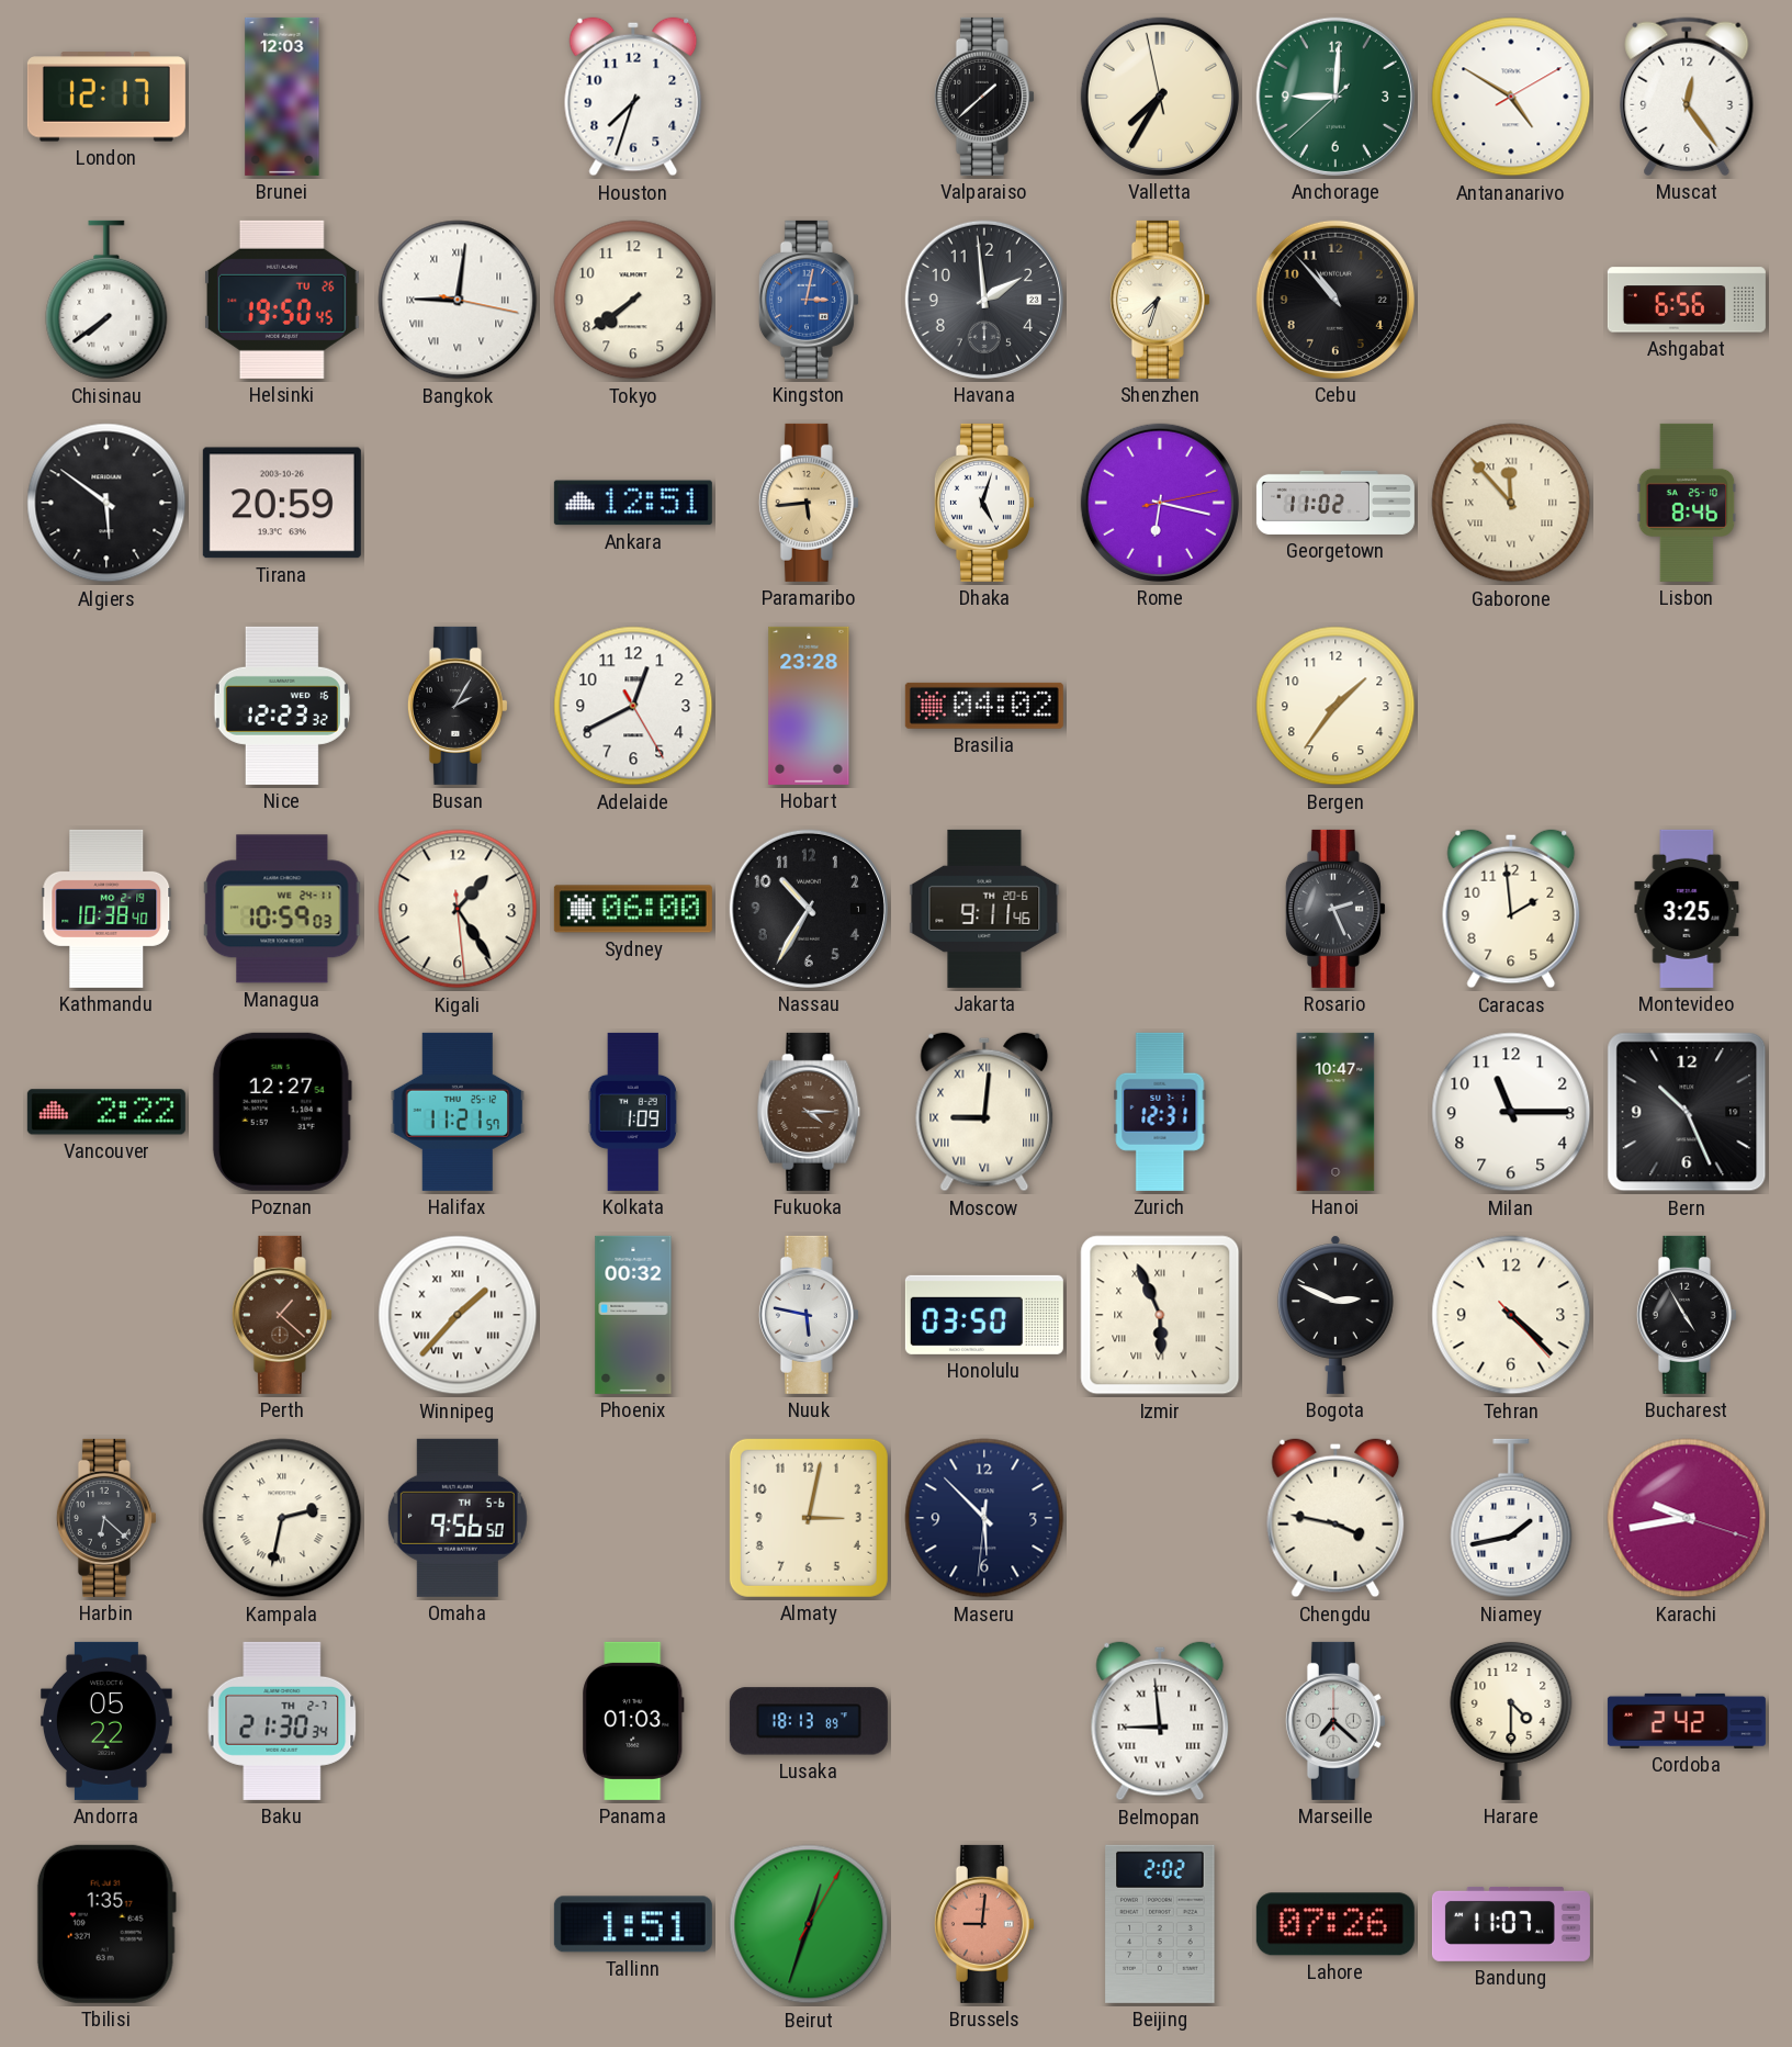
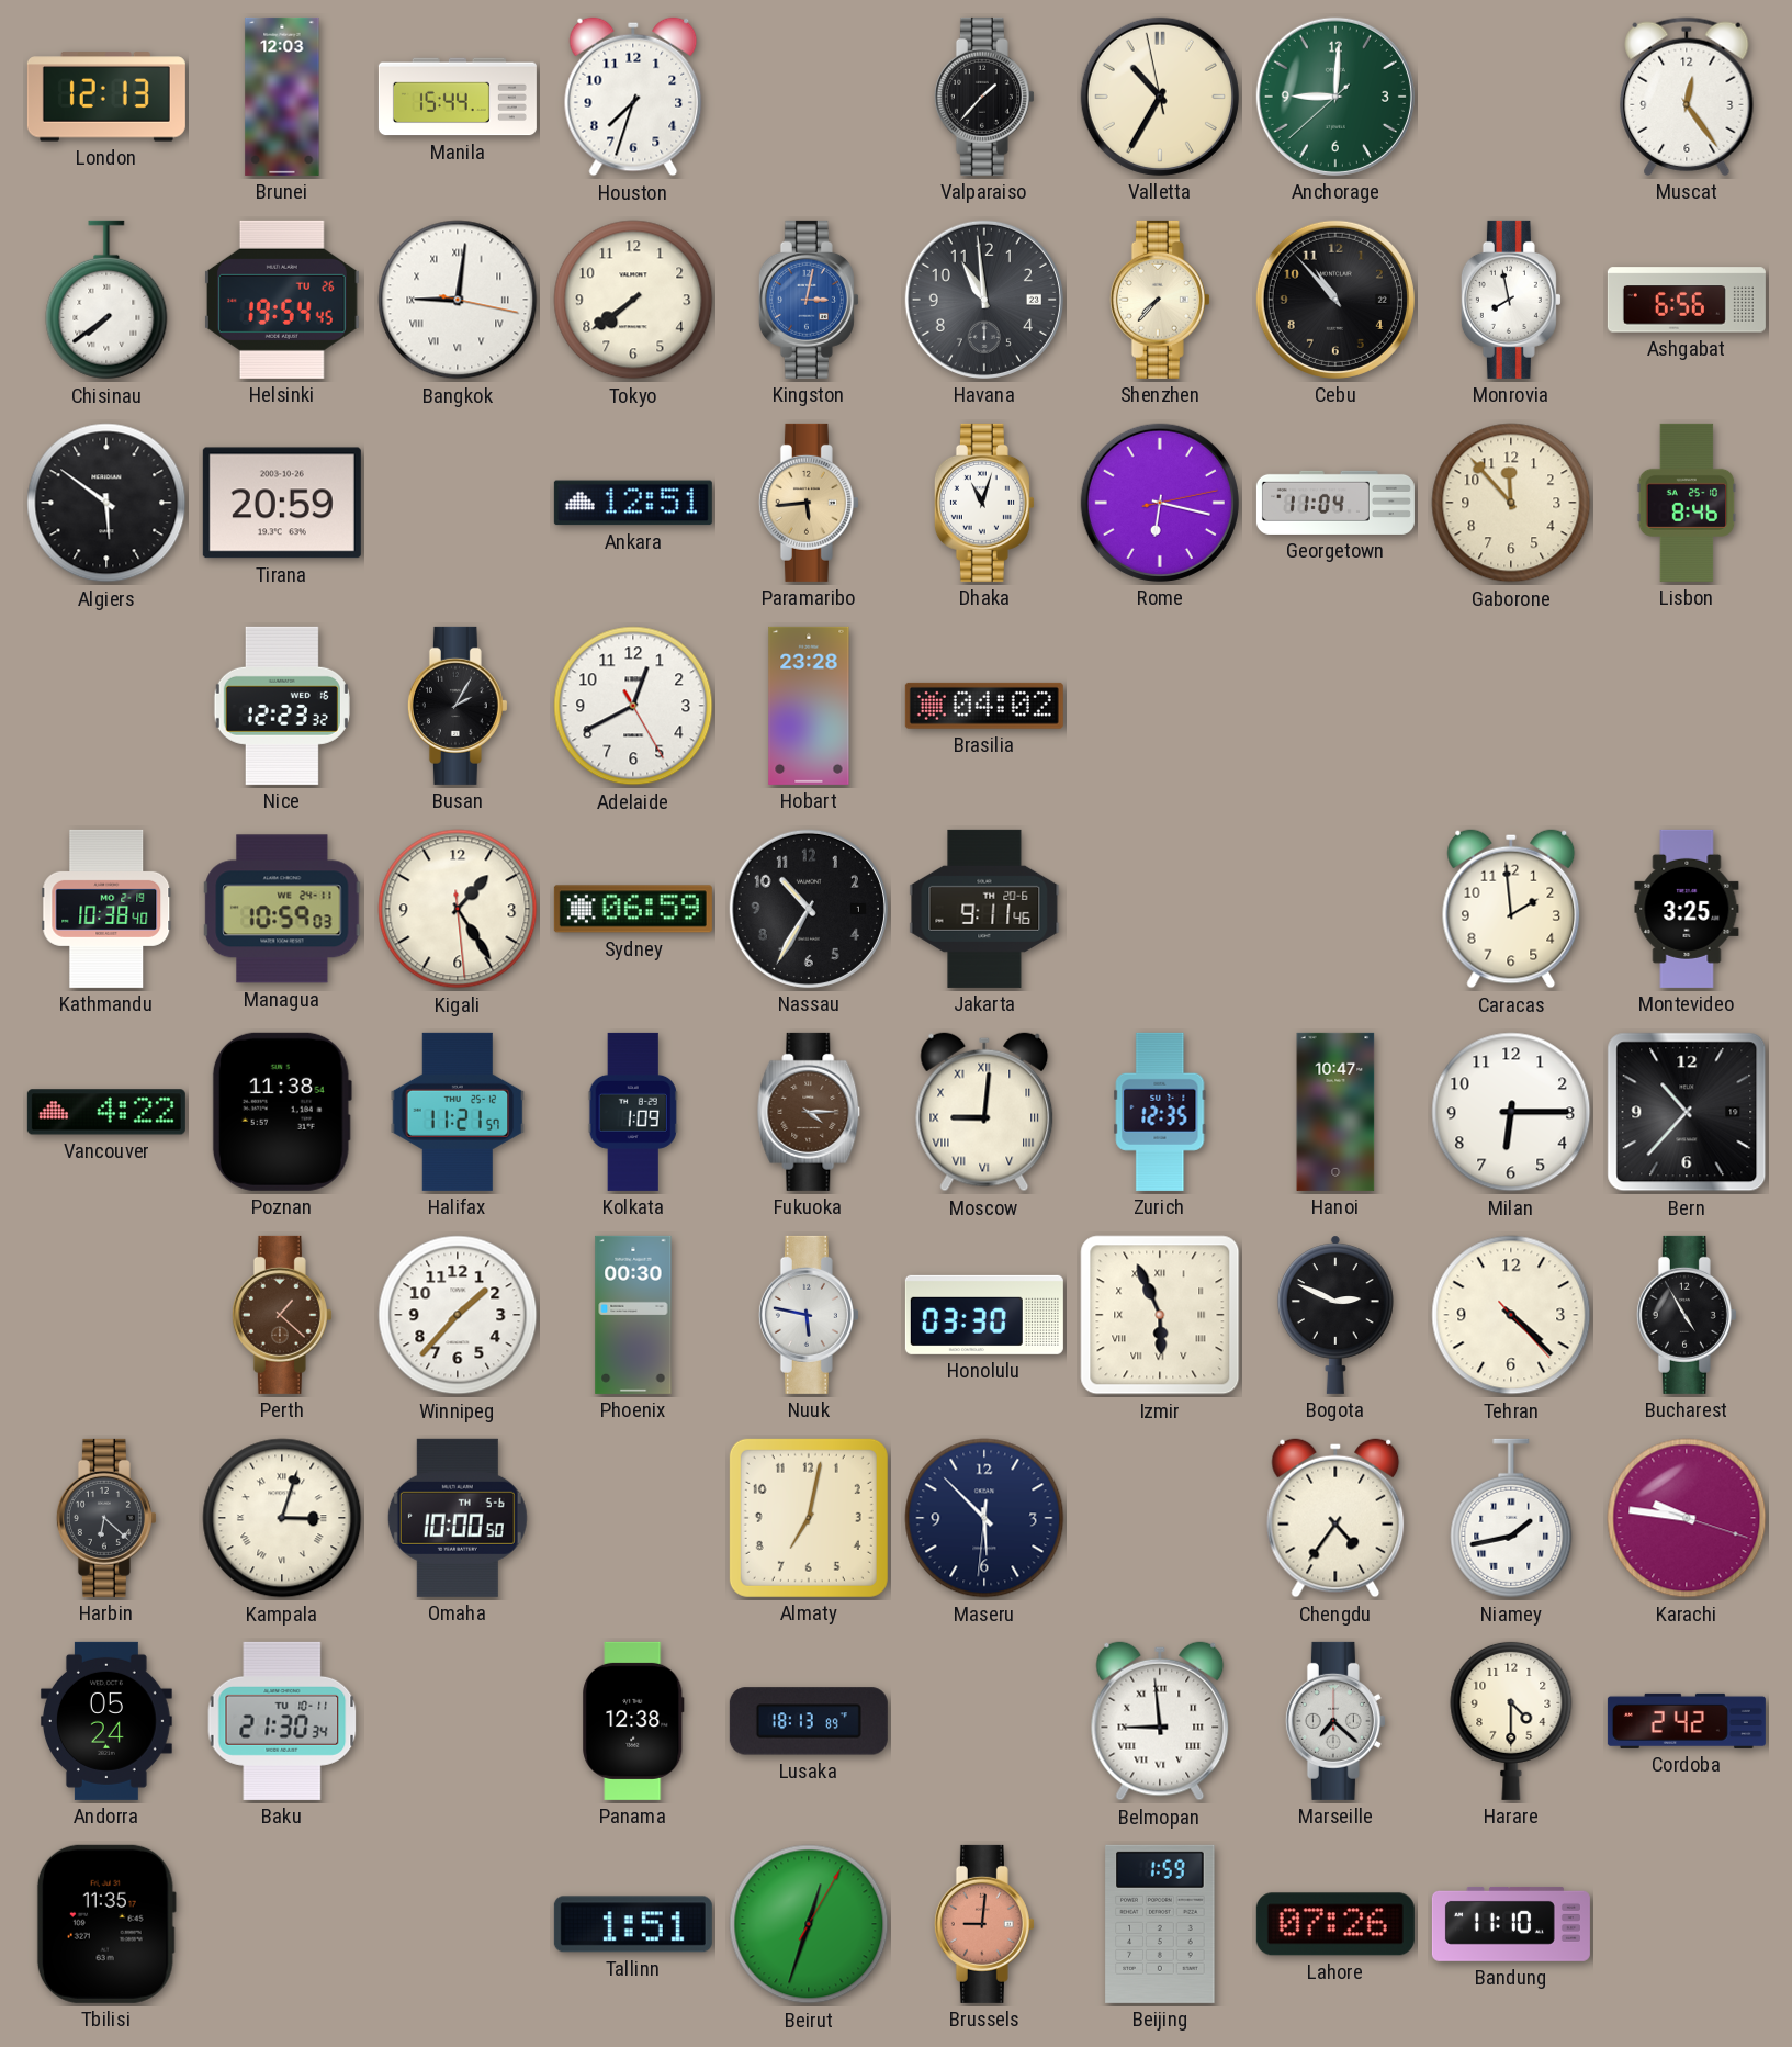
London: 12:17 -> 12:13
Manila: none -> 15:44
Valparaiso: 1:38 -> 1:37
Valletta: 7:34 -> 10:34
Antananarivo: 4:50 -> none
Helsinki: 19:50 -> 19:54
Havana: 1:59 -> 10:59
Shenzhen: 7:33 -> 7:37
Monrovia: none -> 7:58
Dhaka: 5:03 -> 11:03
Georgetown: 11:02 -> 11:04
Gaborone numerals: Roman -> Arabic
Bergen: 1:36 -> none
Sydney: 06:00 -> 06:59
Rosario: 2:26 -> none
Vancouver: 2:22 -> 4:22
Poznan: 12:27 -> 11:38
Zurich: 12:31 -> 12:35
Milan: 11:15 -> 6:15
Bern: 10:26 -> 10:37
Winnipeg numerals: Roman -> Arabic
Phoenix: 00:32 -> 00:30
Honolulu: 03:50 -> 03:30
Kampala: 2:32 -> 3:03
Omaha: 9:56 -> 10:00
Almaty: 3:02 -> 7:02
Chengdu: 3:47 -> 4:36
Karachi: 9:43 -> 9:46
Andorra: 05:22 -> 05:24
Baku date: TH 2-7 -> TU 10-11
Panama: 01:03 -> 12:38
Tbilisi: 1:35 -> 11:35
Beijing: 2:02 -> 1:59
Bandung: 11:07 -> 11:10
